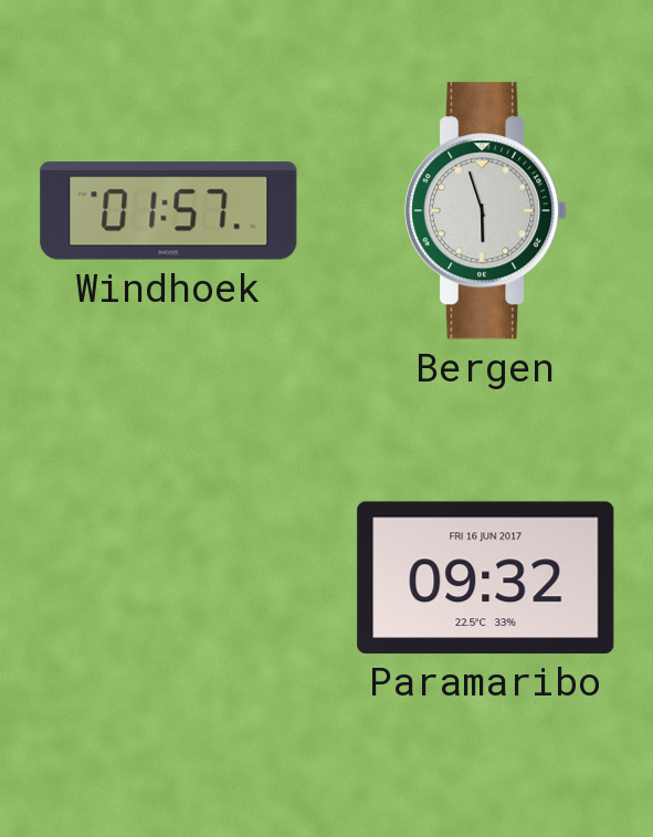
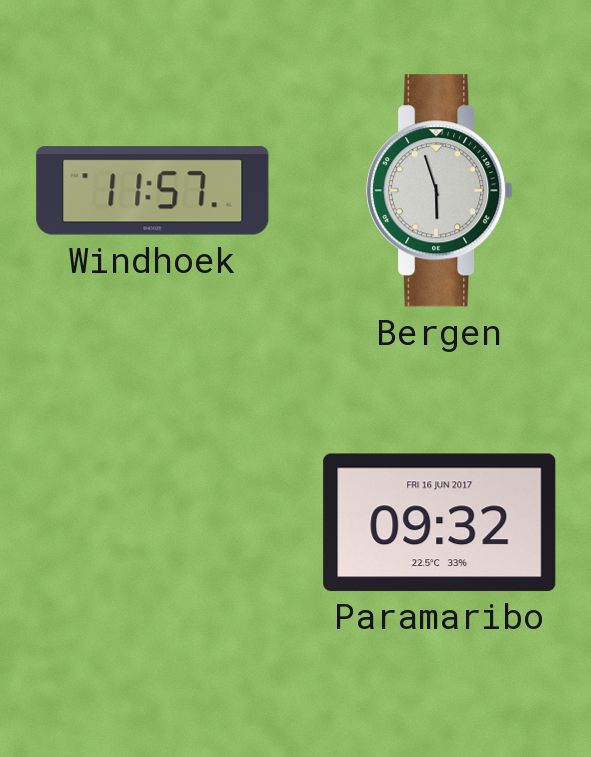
Windhoek: 01:57 -> 11:57
